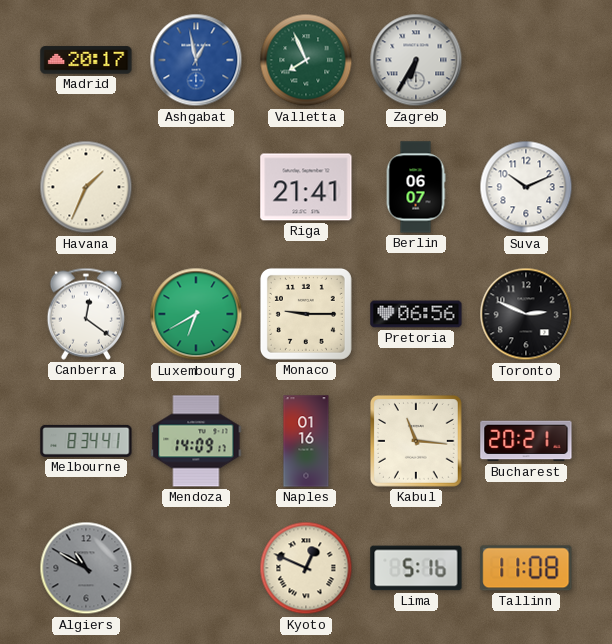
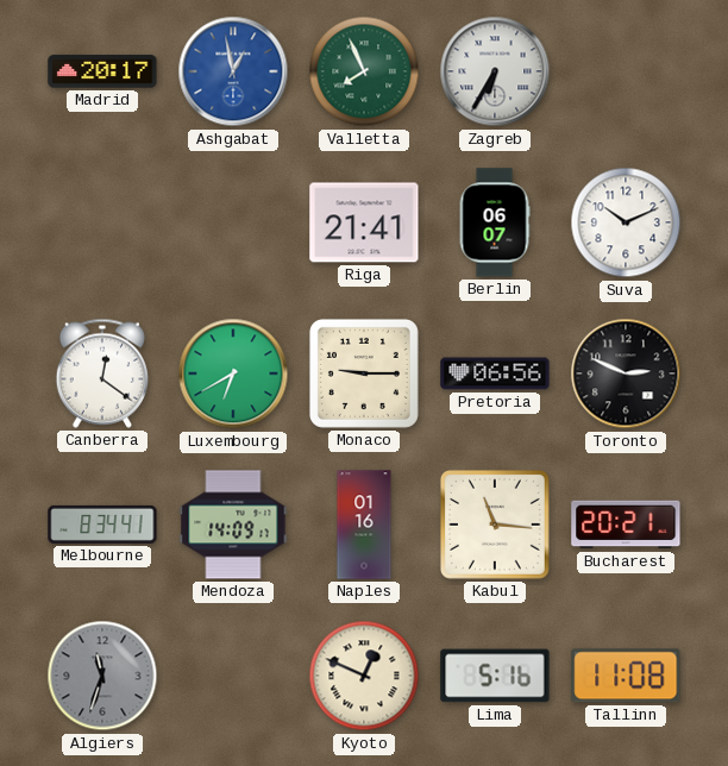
Havana: 1:34 -> none
Algiers: 10:50 -> 11:33
